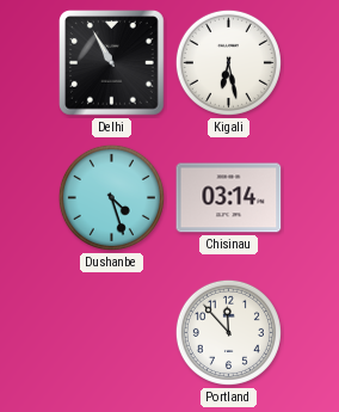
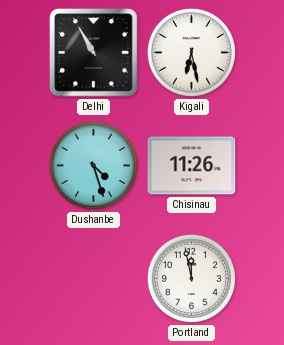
Chisinau: 03:14 -> 11:26
Portland: 11:53 -> 11:58
